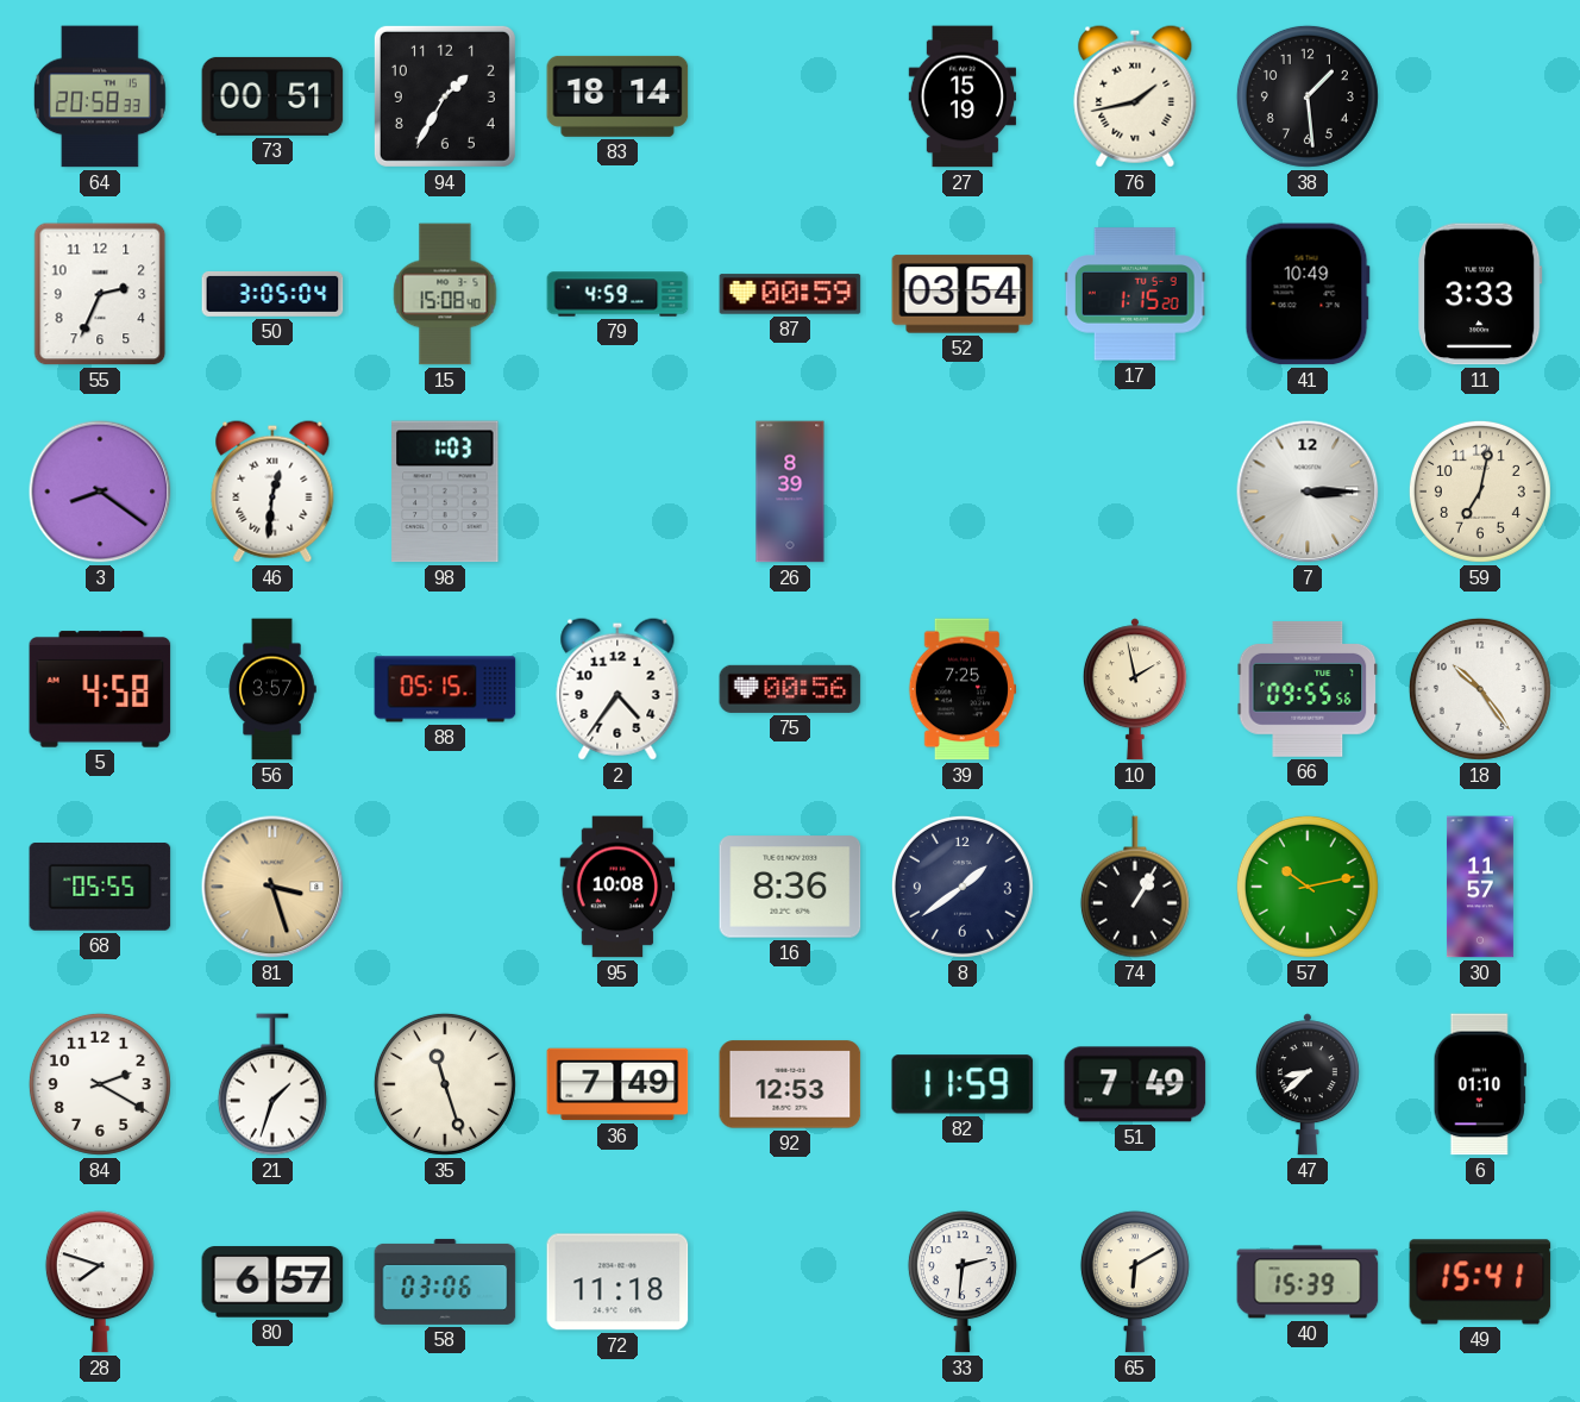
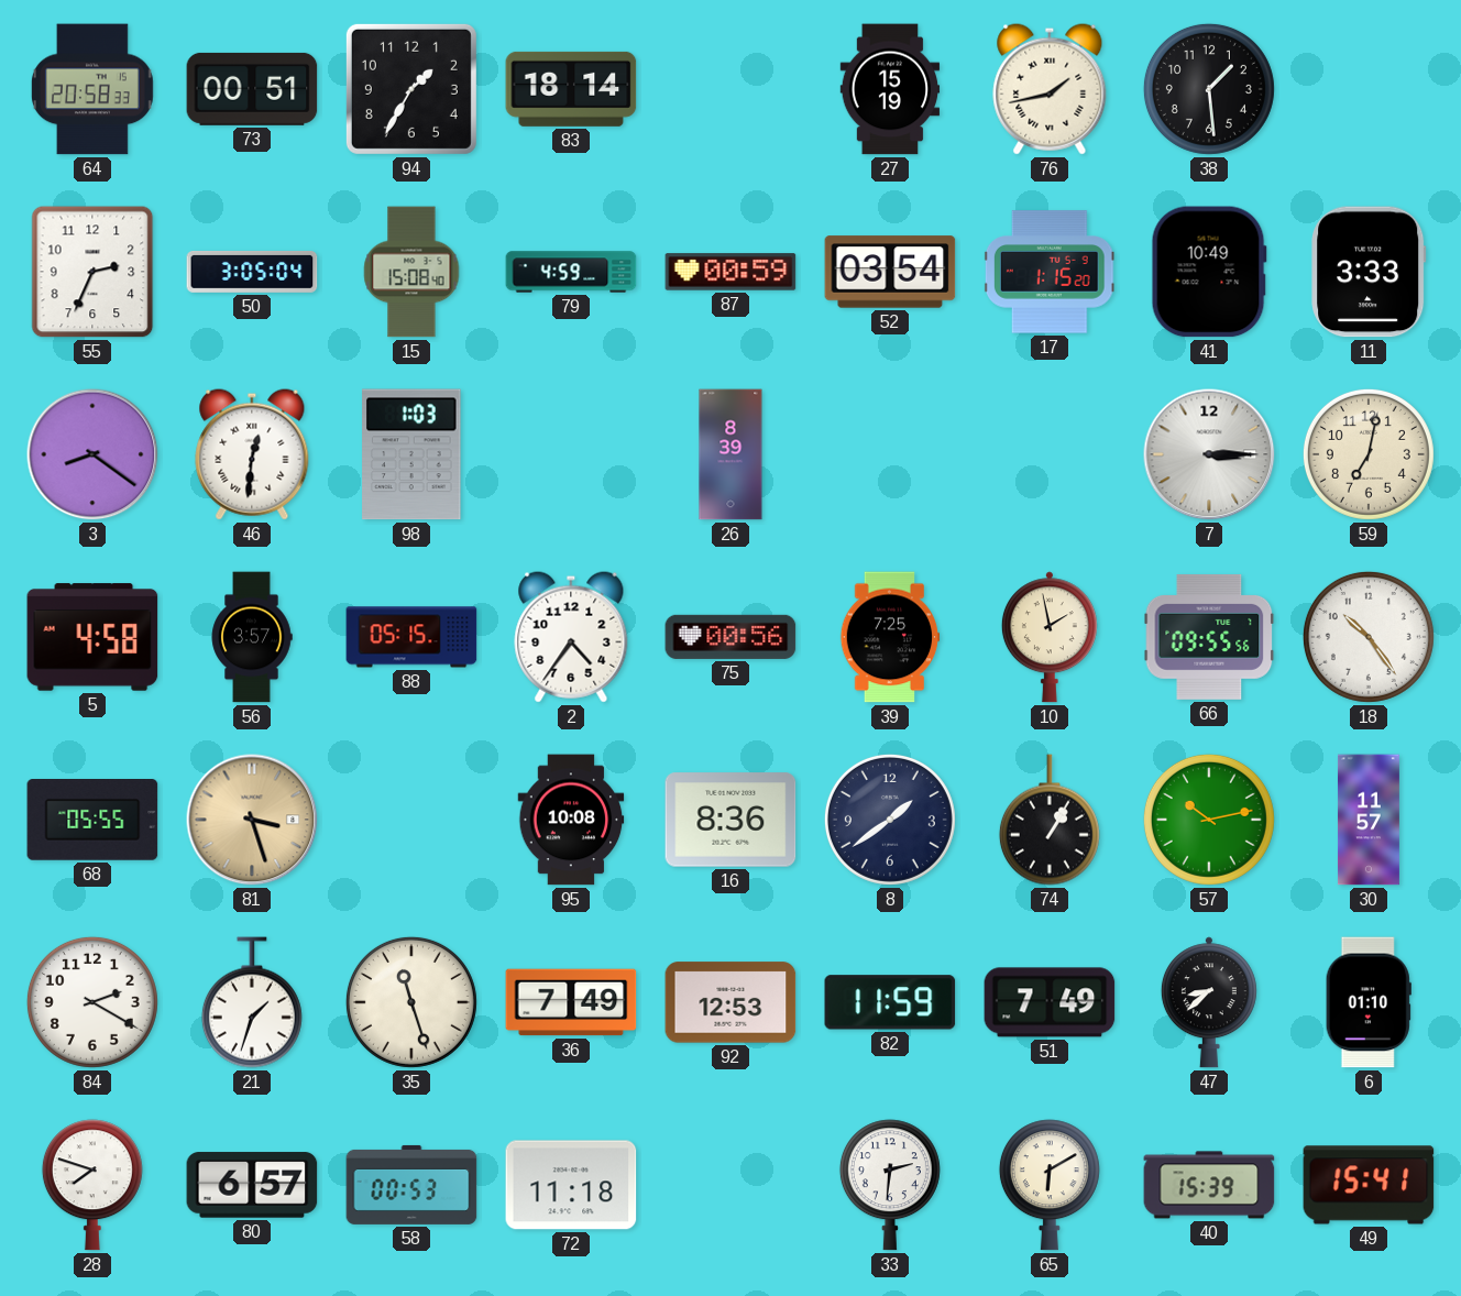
58: 03:06 -> 00:53
